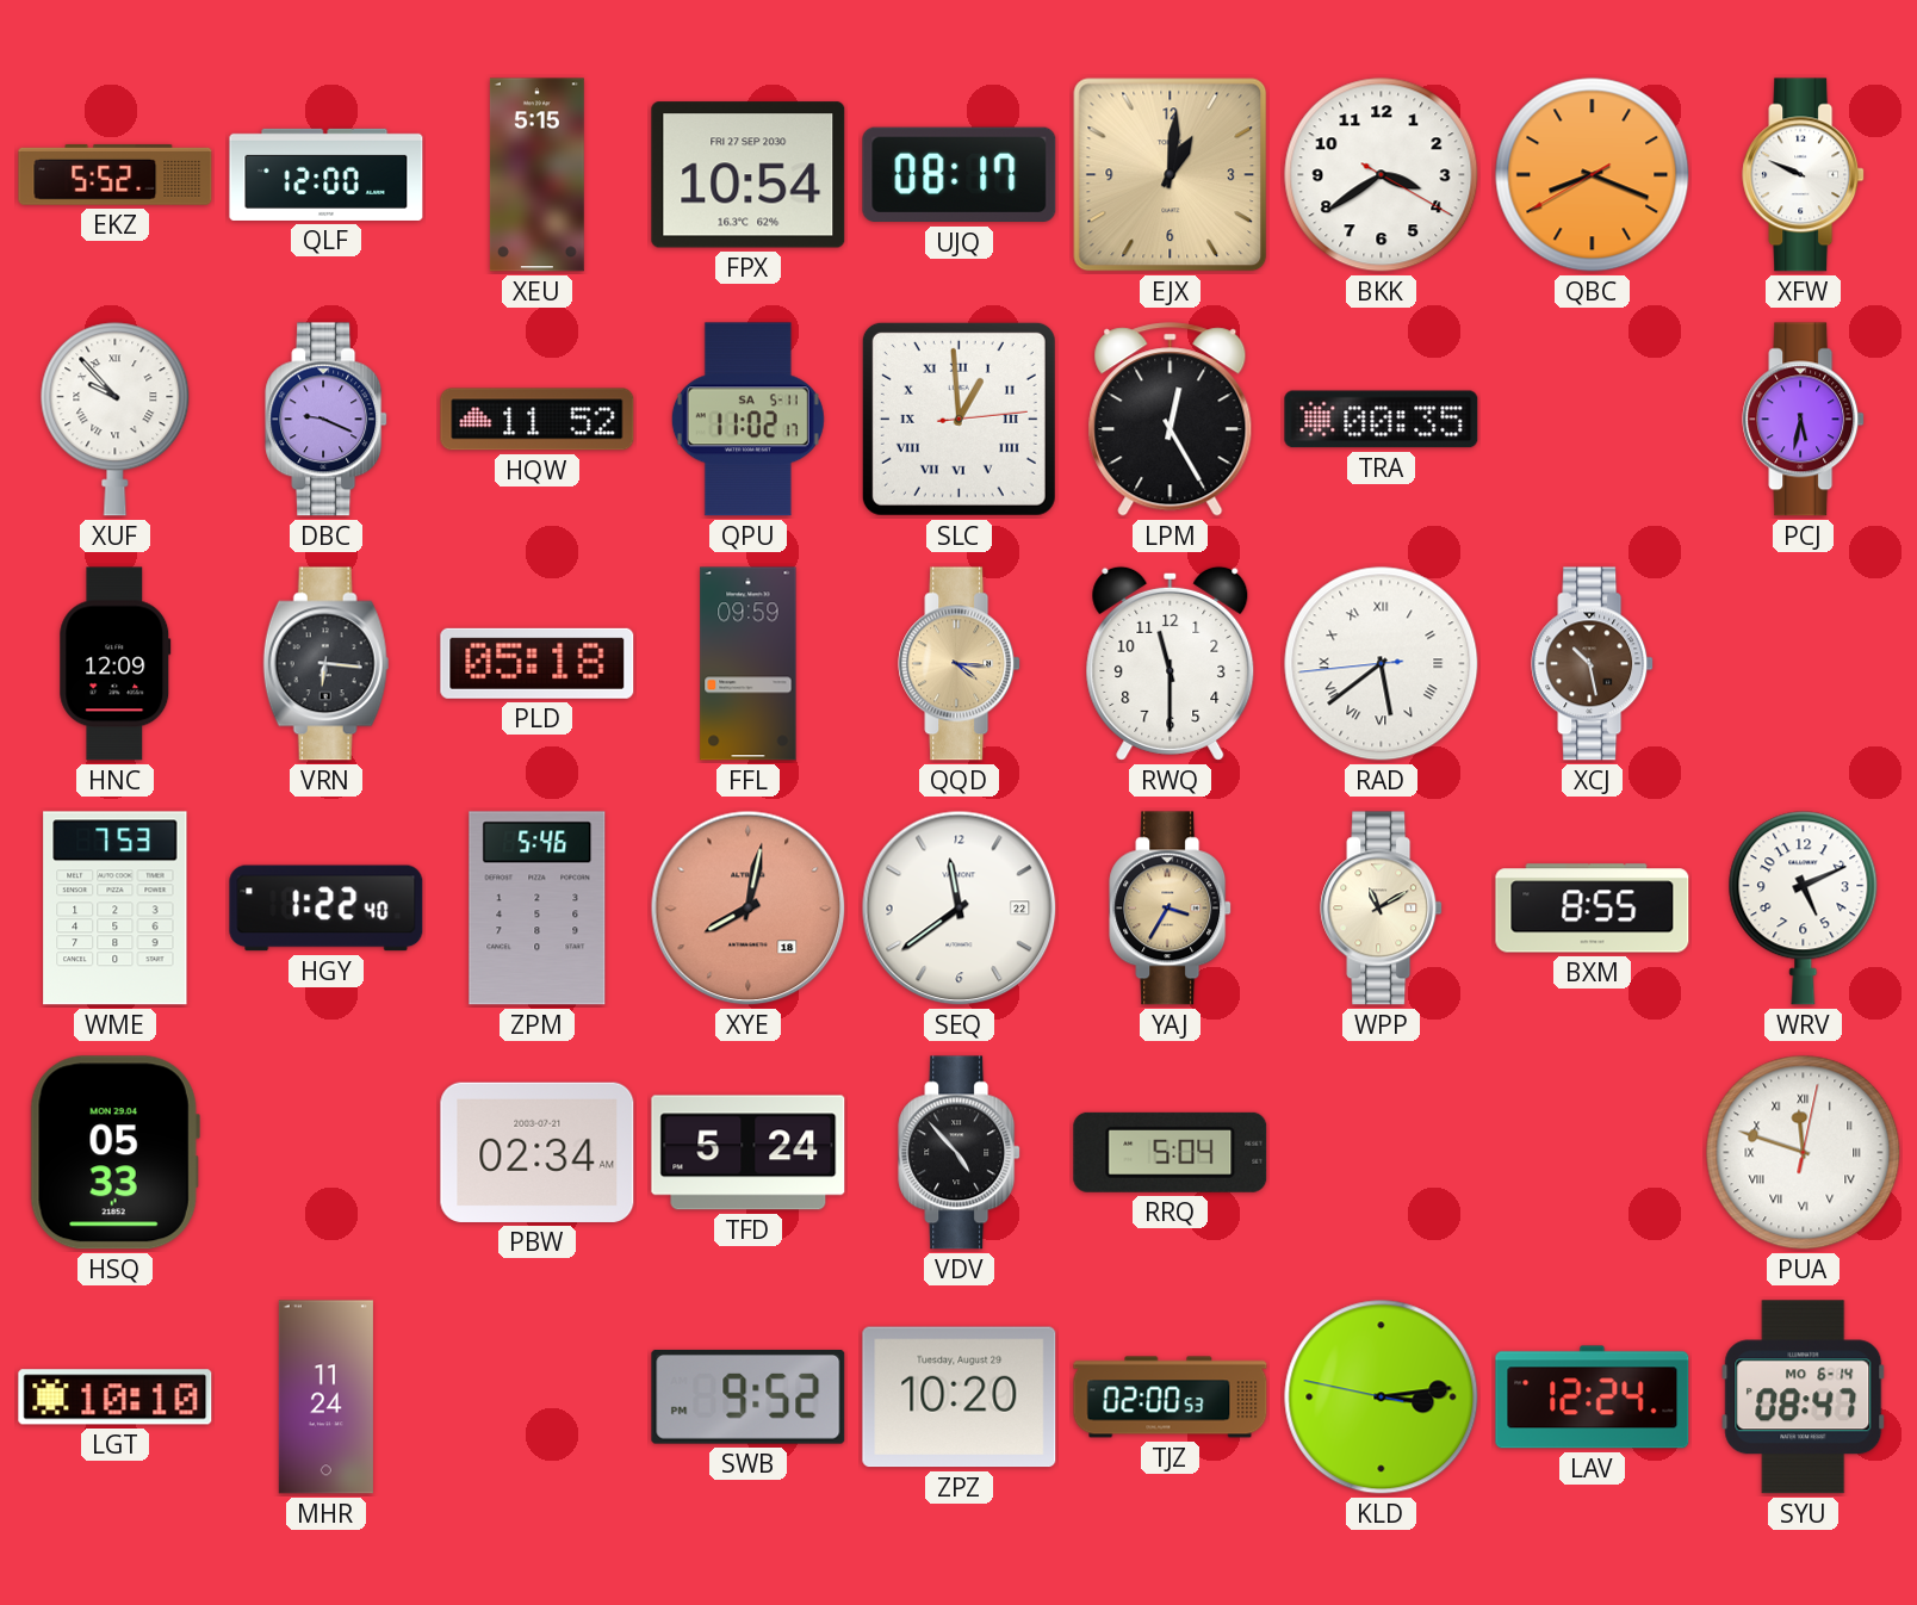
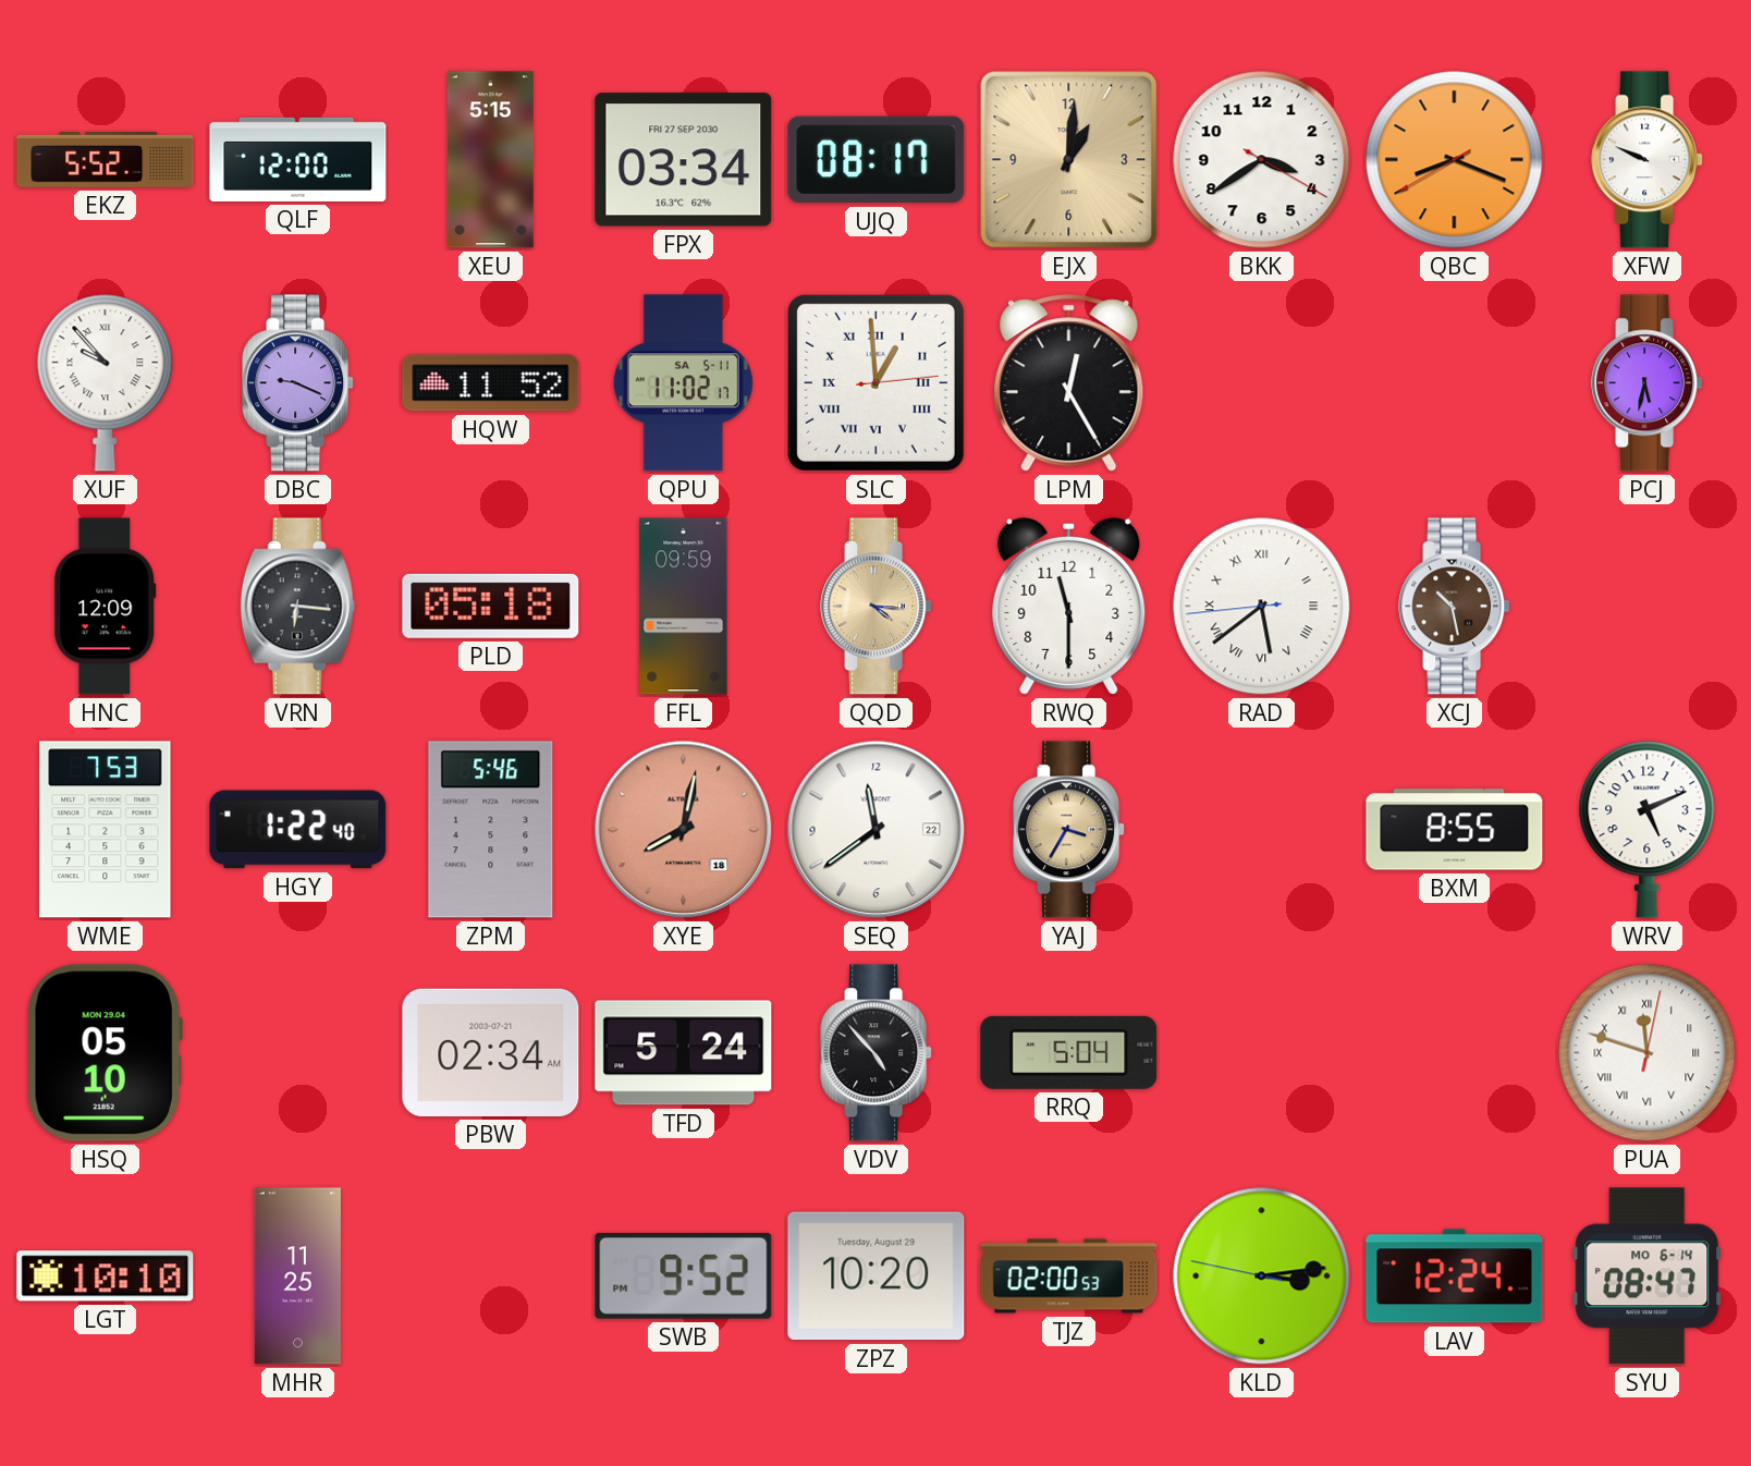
FPX: 10:54 -> 03:34
TRA: 00:35 -> none
WPP: 11:10 -> none
HSQ: 05:33 -> 05:10
MHR: 11:24 -> 11:25
